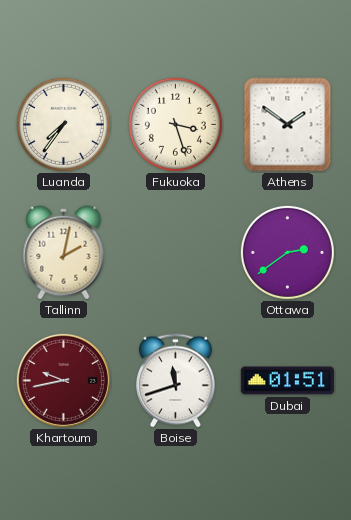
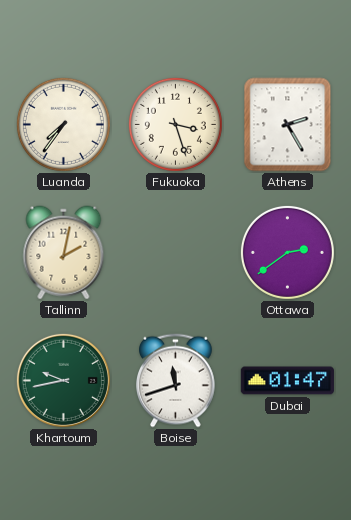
Athens: 1:51 -> 2:25
Khartoum dial: burgundy -> green
Dubai: 01:51 -> 01:47
